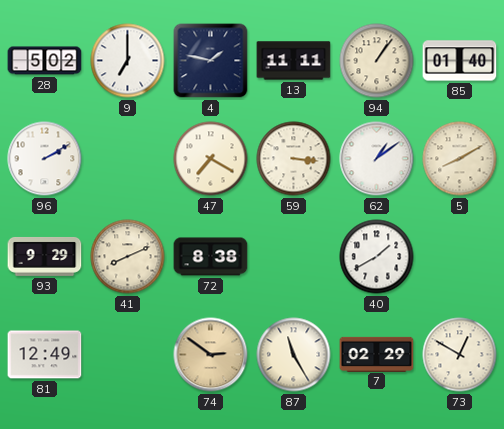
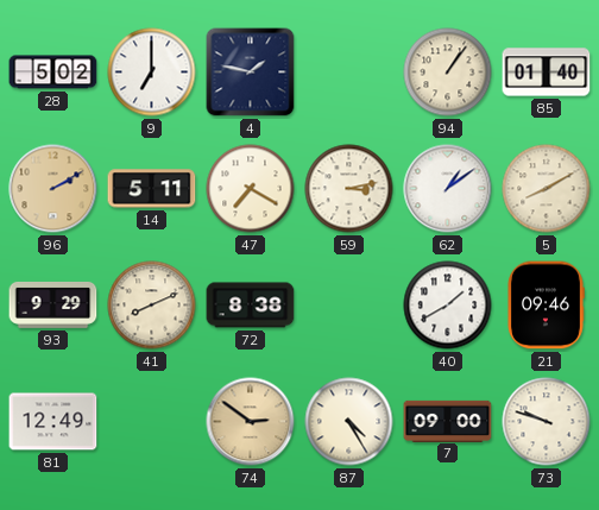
13: 11:11 -> none
96 dial: white -> champagne
14: none -> 5:11
59: 3:16 -> 3:13
21: none -> 09:46
87: 11:25 -> 4:25
7: 02:29 -> 09:00
73: 12:50 -> 9:48
